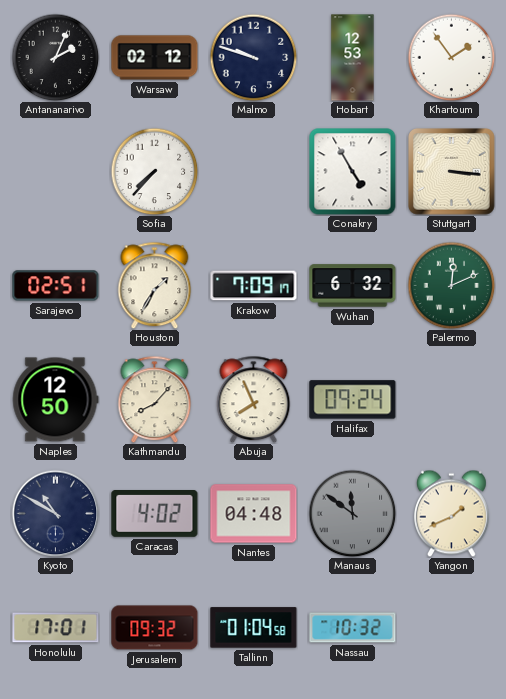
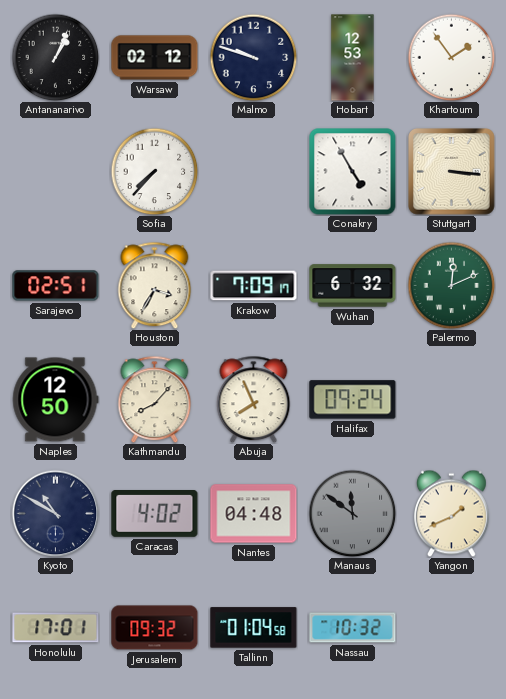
Antananarivo: 2:04 -> 1:04
Houston: 1:35 -> 3:35
